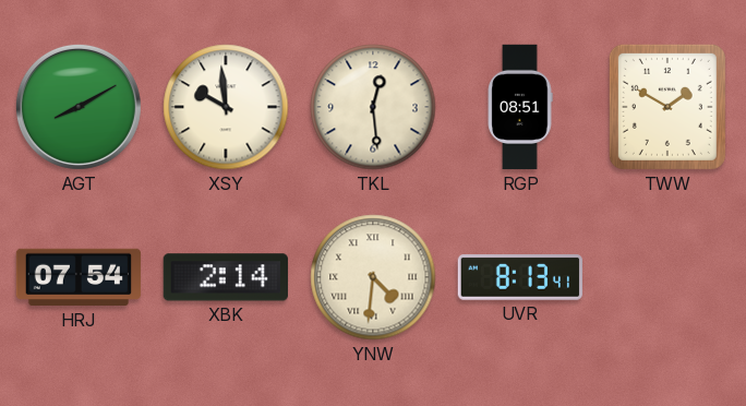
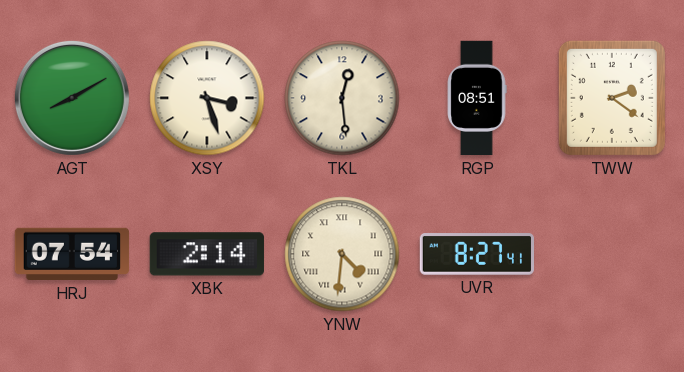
XSY: 9:59 -> 3:27
TWW: 1:50 -> 2:21
UVR: 8:13 -> 8:27
